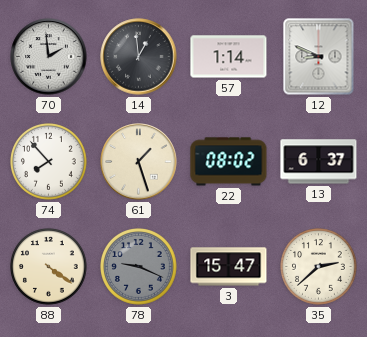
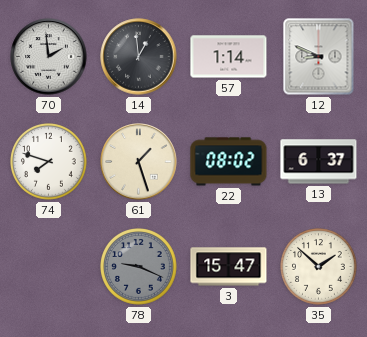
74: 7:53 -> 7:48
88: 4:21 -> none
35: 2:38 -> 1:52
